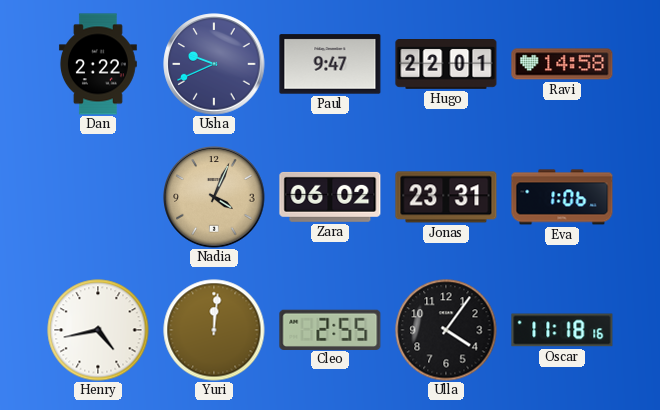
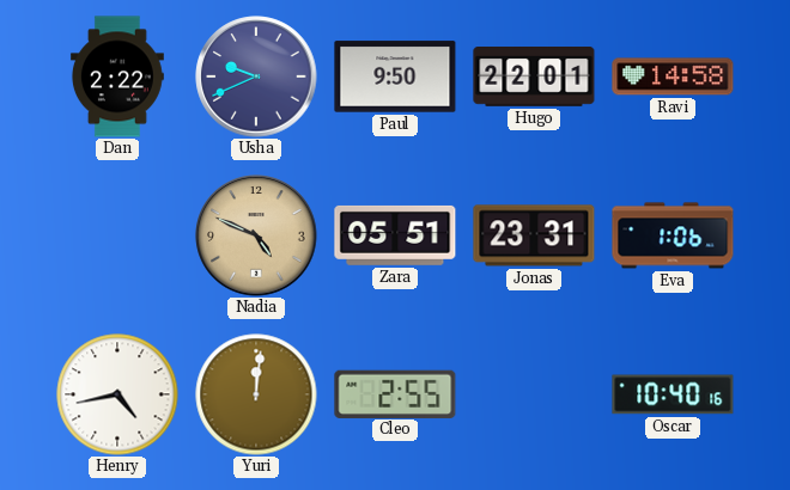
Paul: 9:47 -> 9:50
Nadia: 4:04 -> 4:49
Zara: 06:02 -> 05:51
Ulla: 4:06 -> none
Oscar: 11:18 -> 10:40
